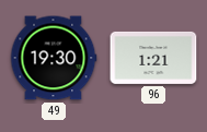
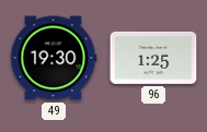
96: 1:21 -> 1:25
